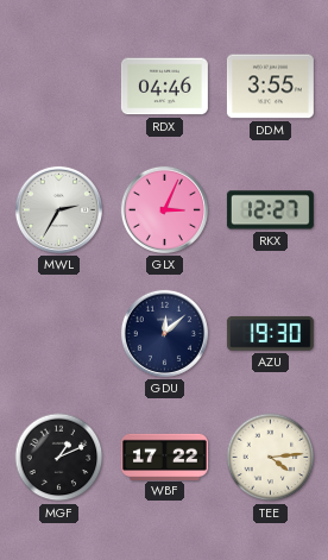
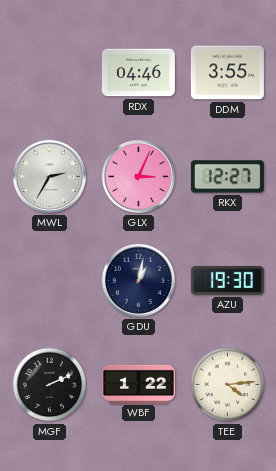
GDU: 12:08 -> 1:02
MGF: 1:11 -> 2:11
WBF: 17:22 -> 1:22
